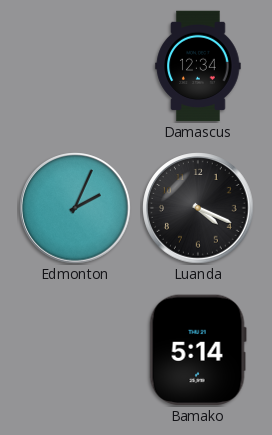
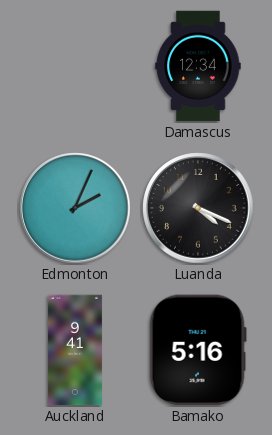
Auckland: none -> 9:41
Bamako: 5:14 -> 5:16
